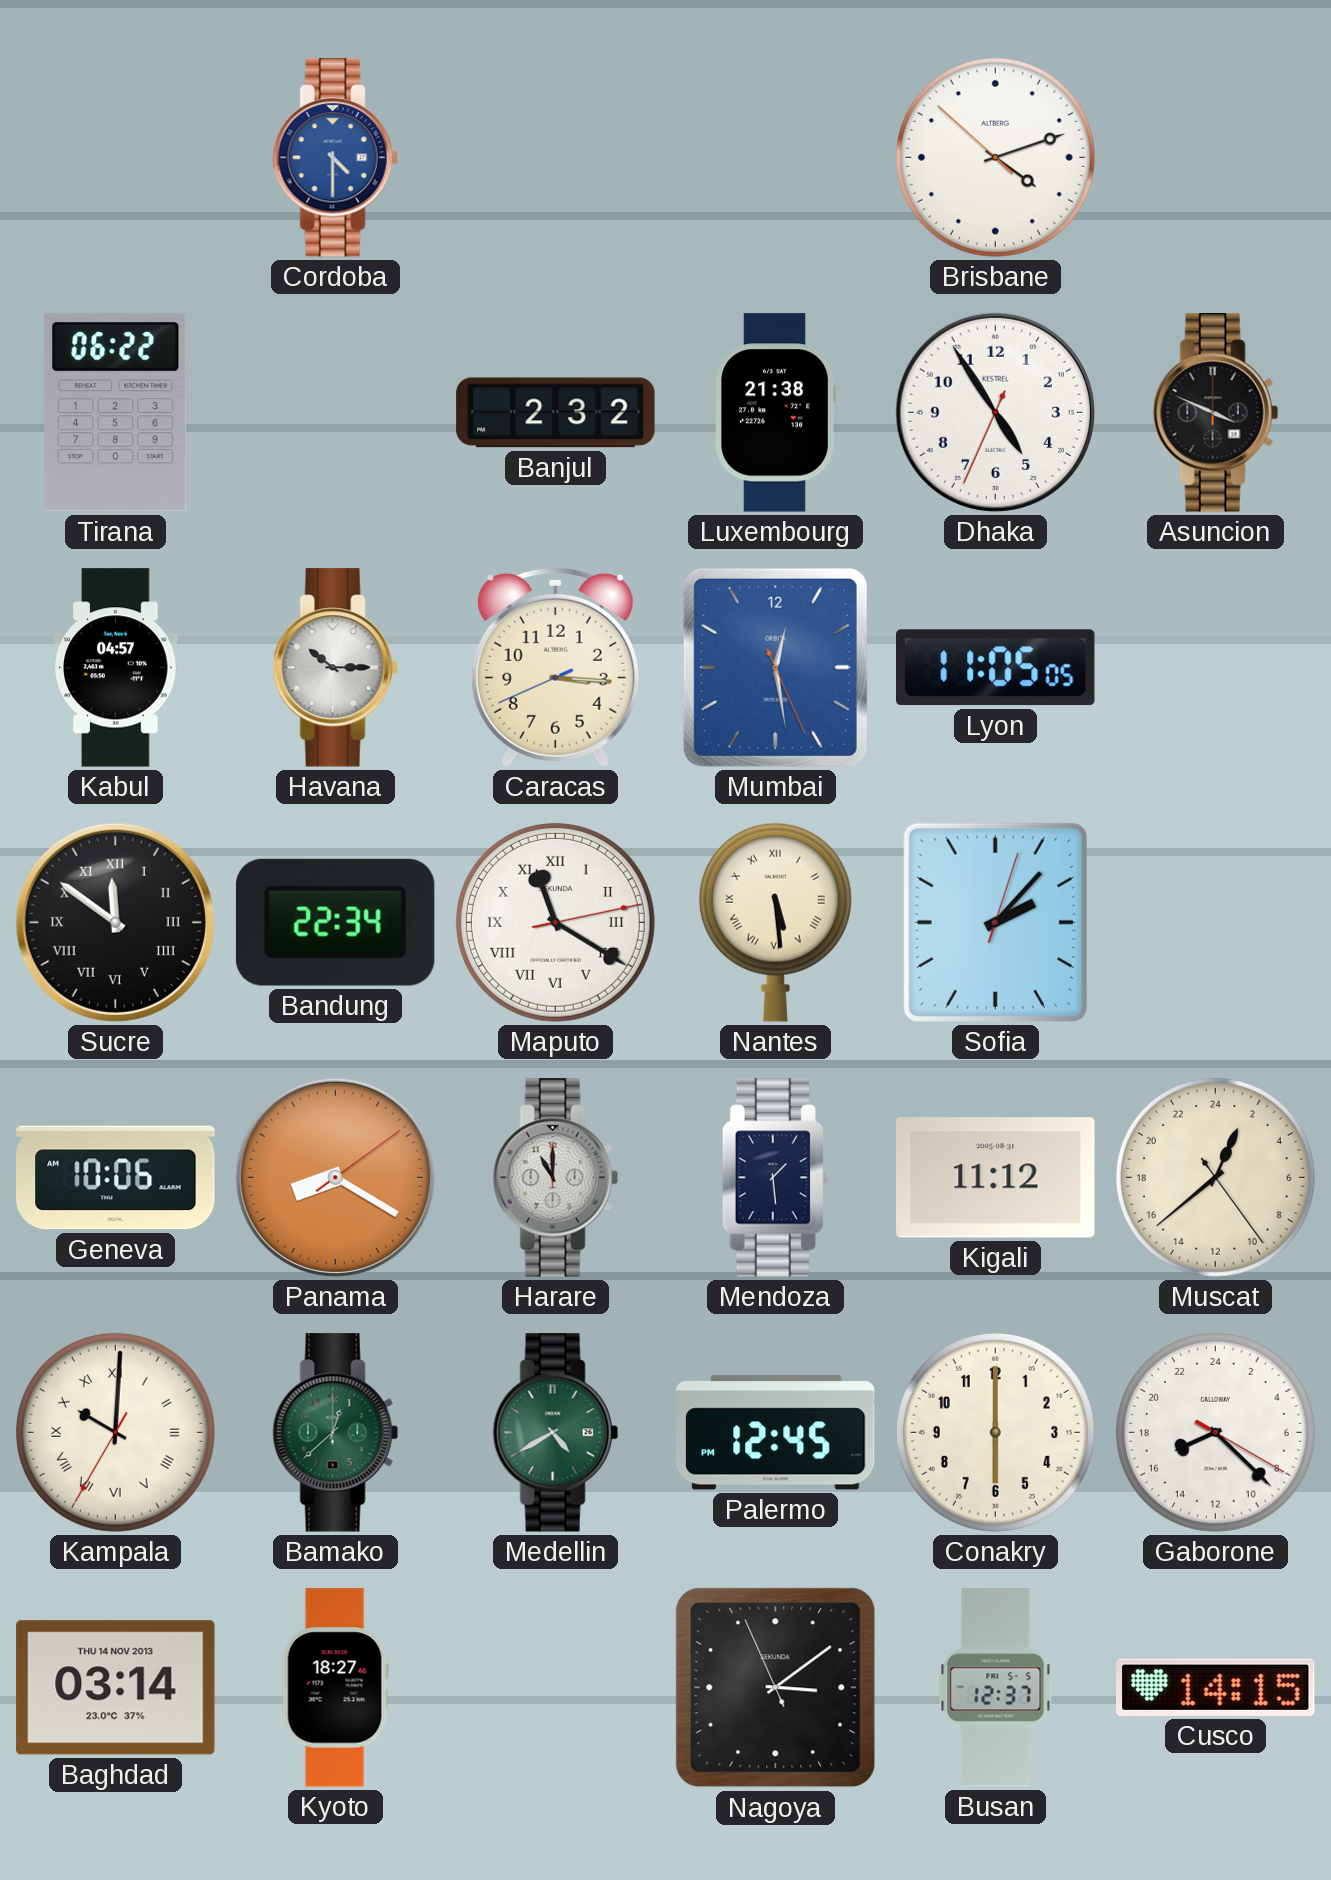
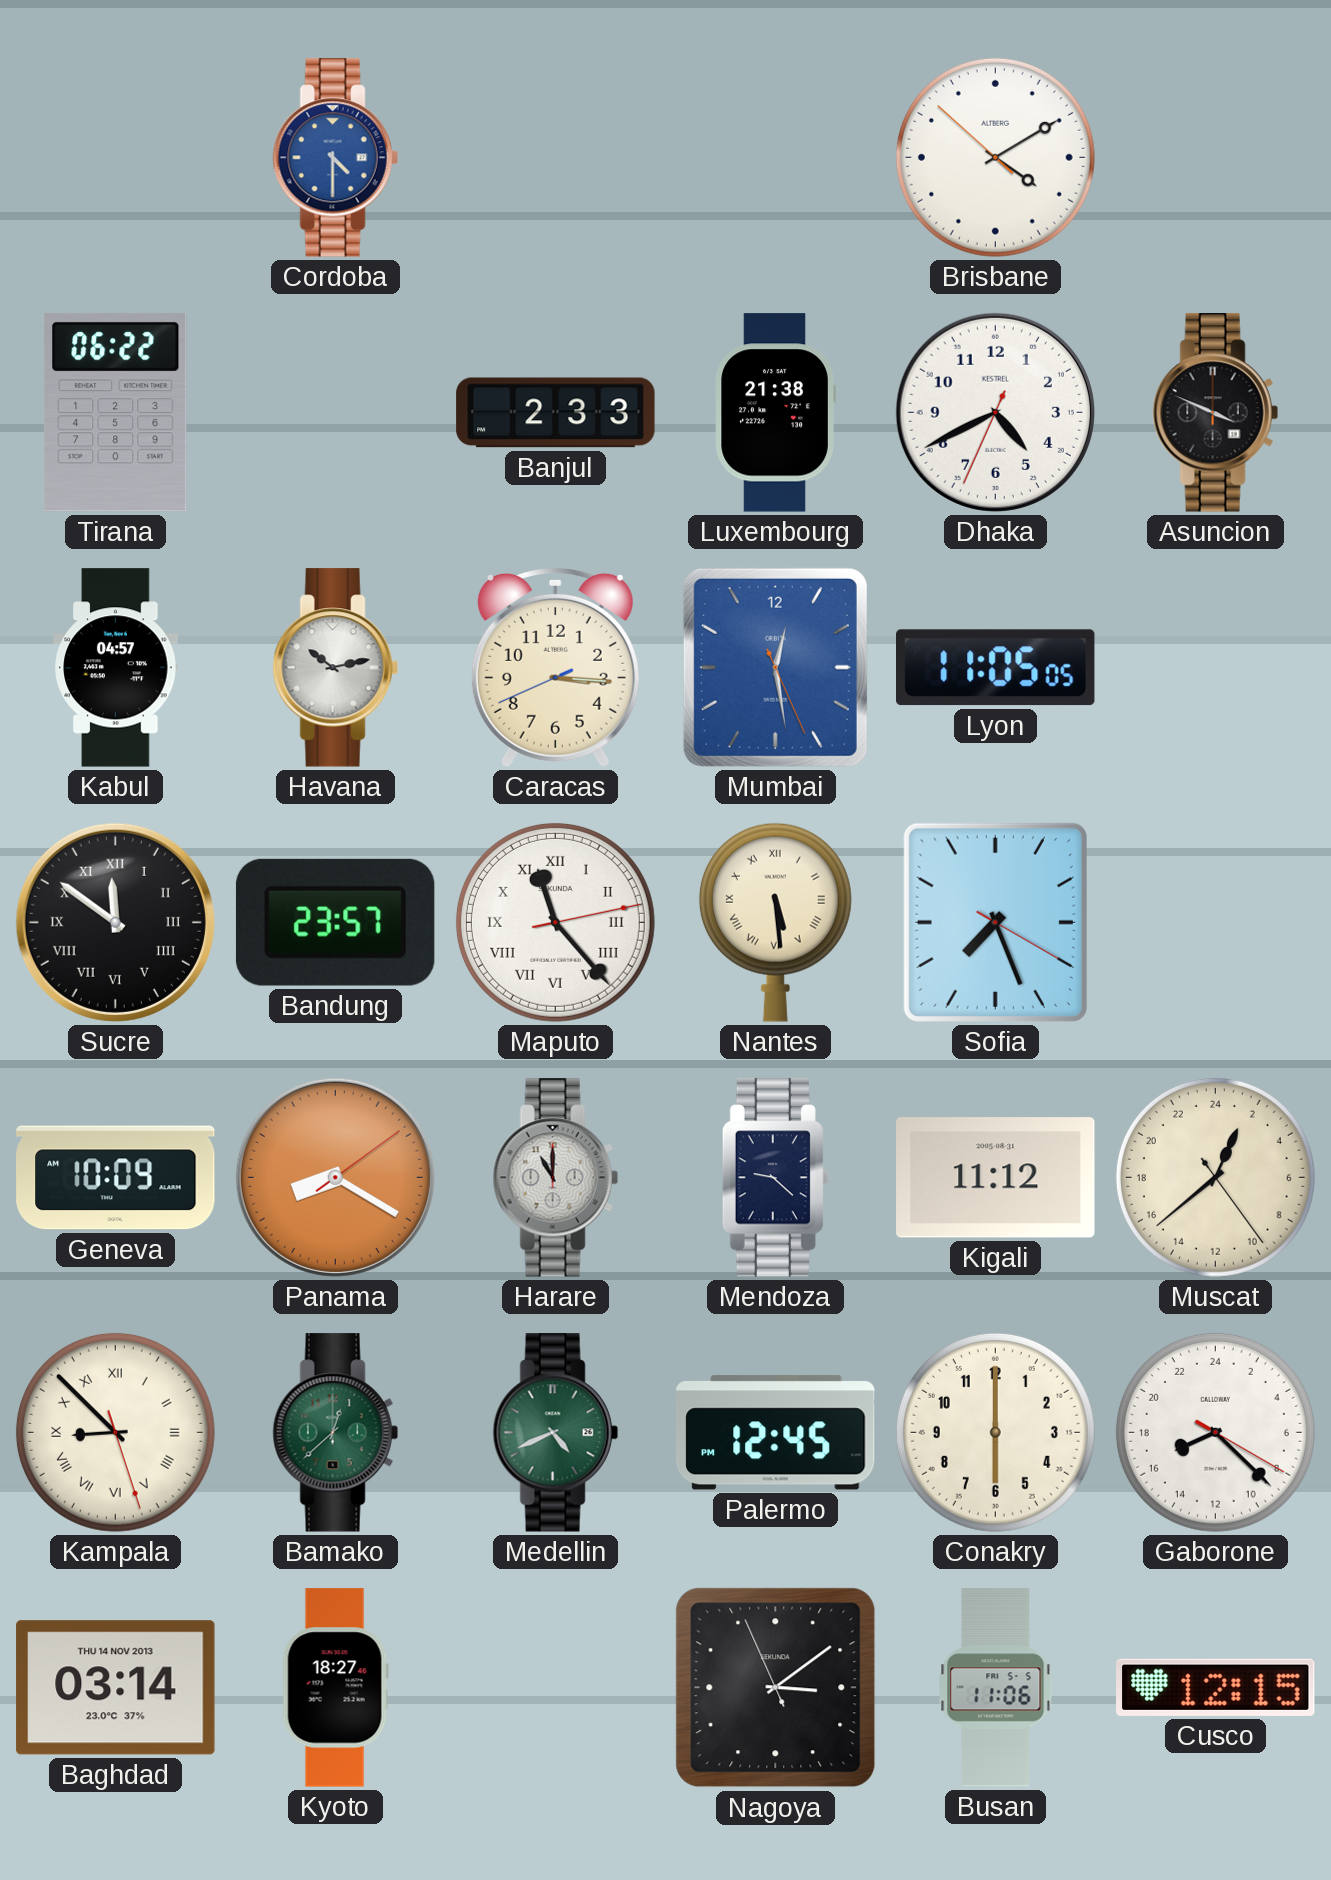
Brisbane: 4:11 -> 4:09
Banjul: 2:32 -> 2:33
Dhaka: 4:54 -> 4:40
Havana: 10:15 -> 10:13
Bandung: 22:34 -> 23:57
Maputo: 11:20 -> 11:23
Sofia: 2:07 -> 7:26
Geneva: 10:06 -> 10:09
Mendoza: 1:29 -> 9:22
Kampala: 10:00 -> 8:52
Medellin: 4:40 -> 4:41
Busan: 12:37 -> 11:06
Cusco: 14:15 -> 12:15
